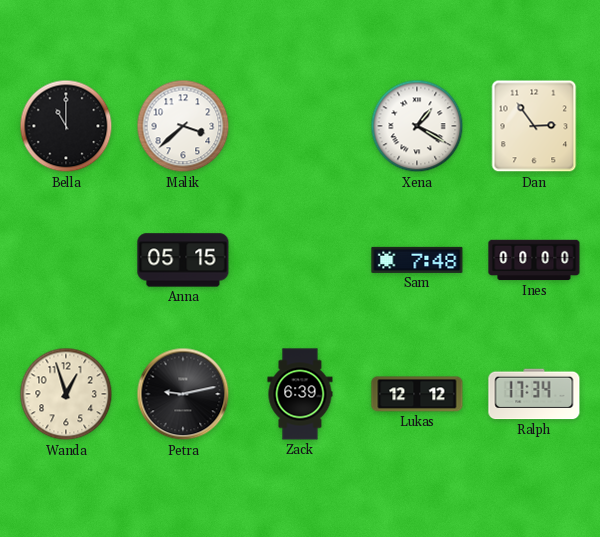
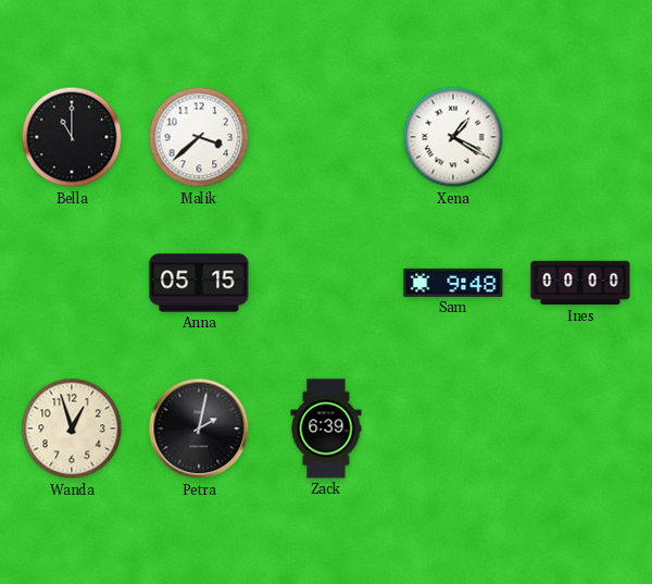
Dan: 2:54 -> none
Sam: 7:48 -> 9:48
Petra: 9:13 -> 2:02
Lukas: 12:12 -> none
Ralph: 17:34 -> none
